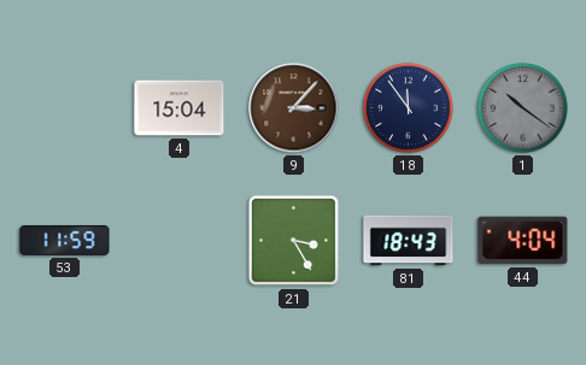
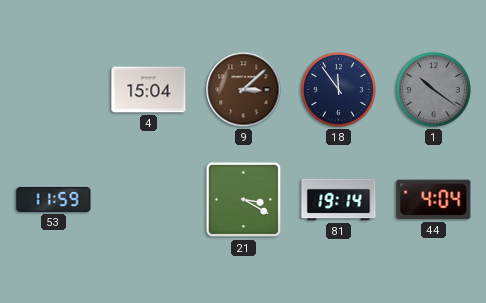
9: 3:07 -> 3:08
21: 3:25 -> 3:20
81: 18:43 -> 19:14
